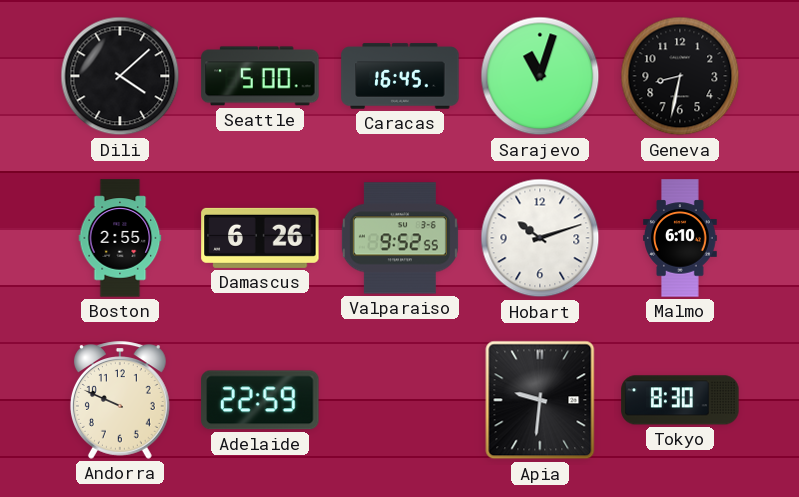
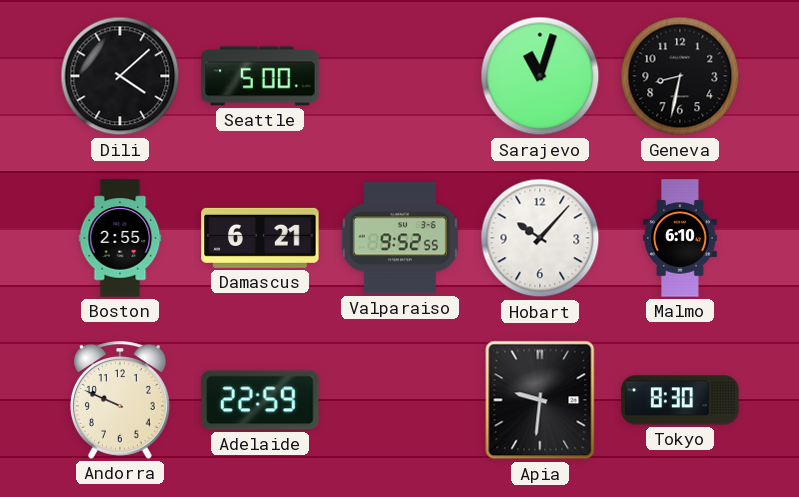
Caracas: 16:45 -> none
Damascus: 6:26 -> 6:21
Hobart: 10:12 -> 10:07
